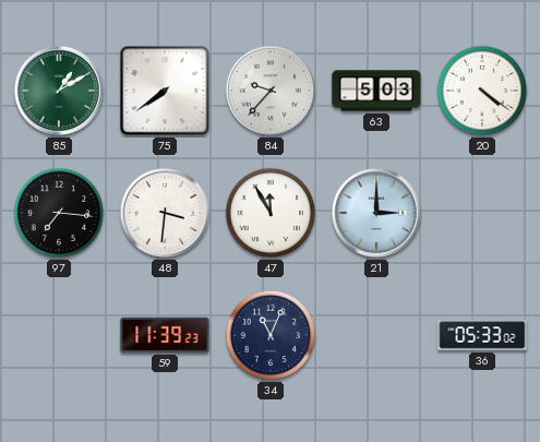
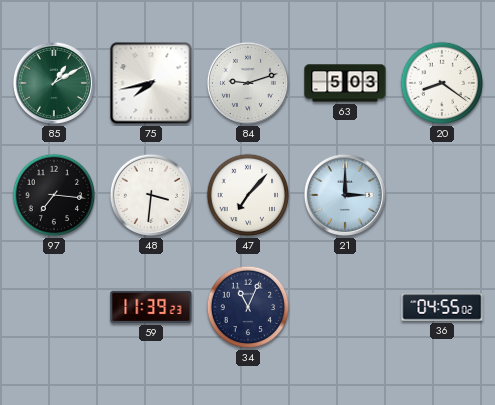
75: 7:39 -> 7:43
84: 9:37 -> 9:12
20: 4:21 -> 8:21
47: 11:55 -> 7:07
36: 05:33 -> 04:55
